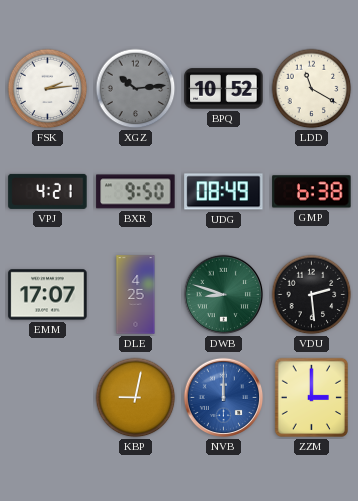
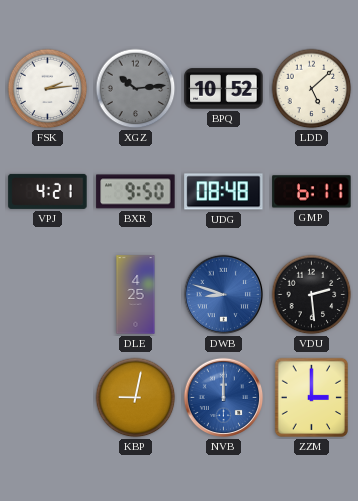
LDD: 11:20 -> 5:08
UDG: 08:49 -> 08:48
GMP: 6:38 -> 6:11
EMM: 17:07 -> none
DWB dial: green -> blue
